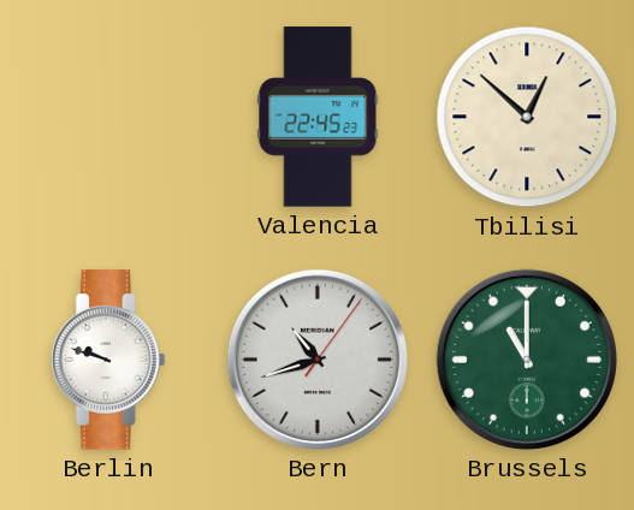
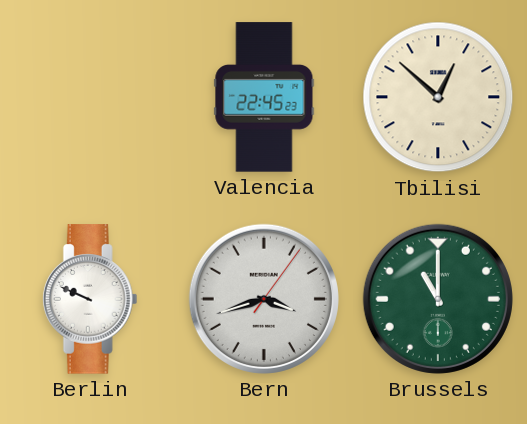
Berlin: 9:48 -> 9:49
Bern: 10:42 -> 3:42
